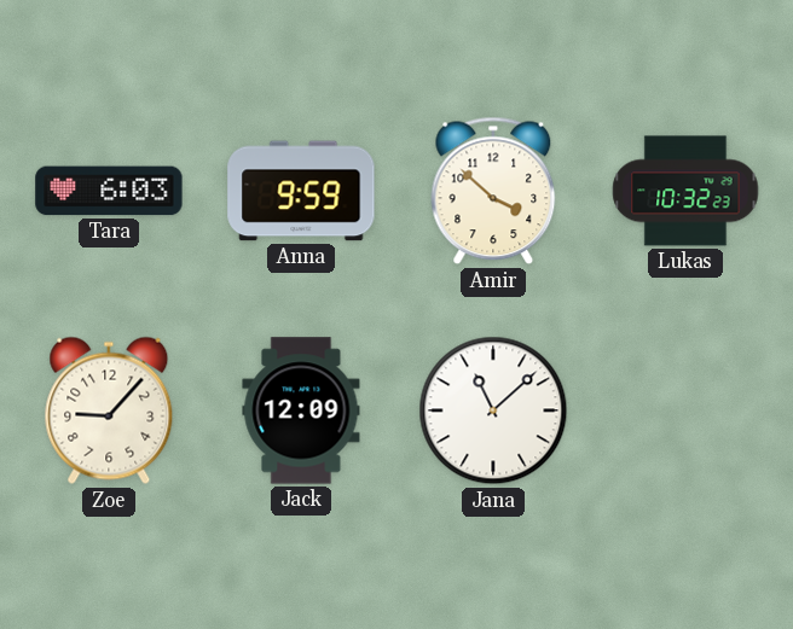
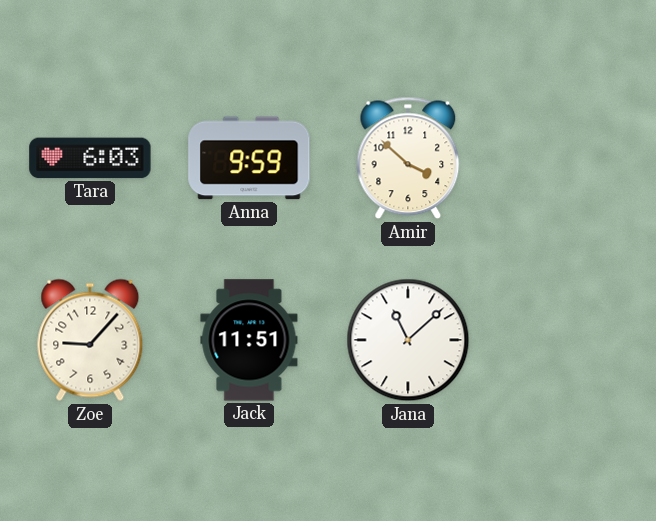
Lukas: 10:32 -> none
Jack: 12:09 -> 11:51
